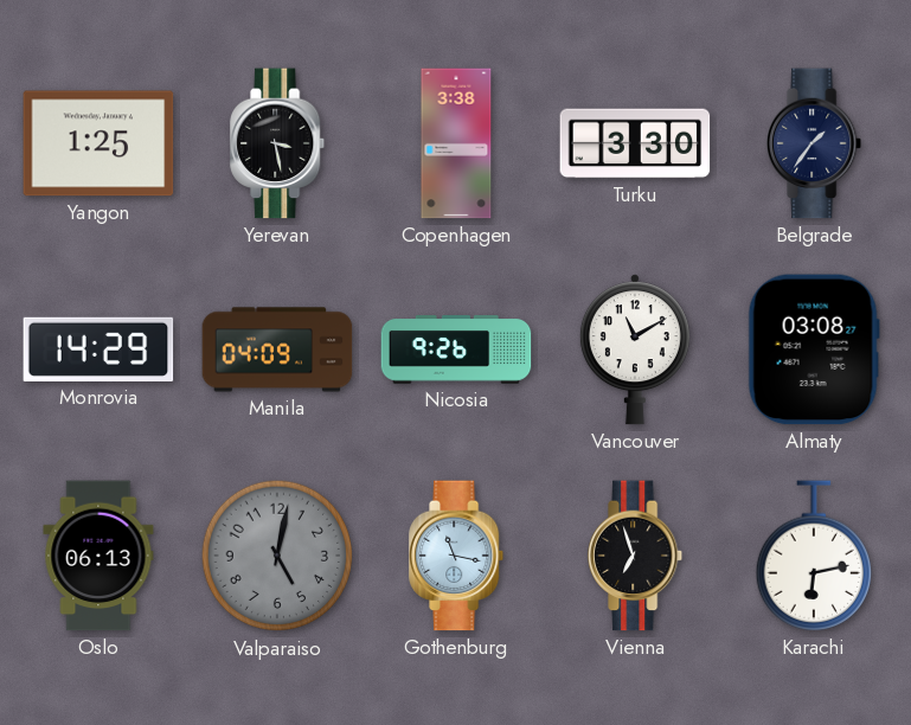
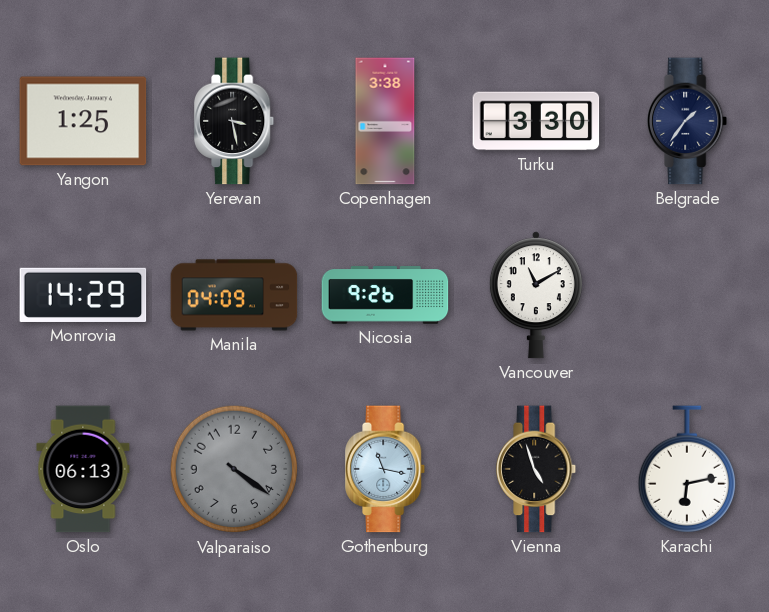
Almaty: 03:08 -> none
Valparaiso: 5:02 -> 4:21
Vienna: 6:57 -> 4:57
